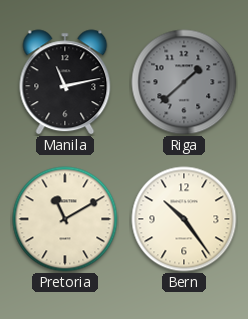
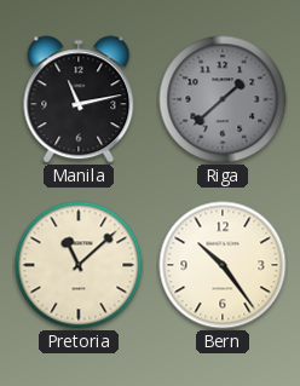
Pretoria: 11:10 -> 11:08
